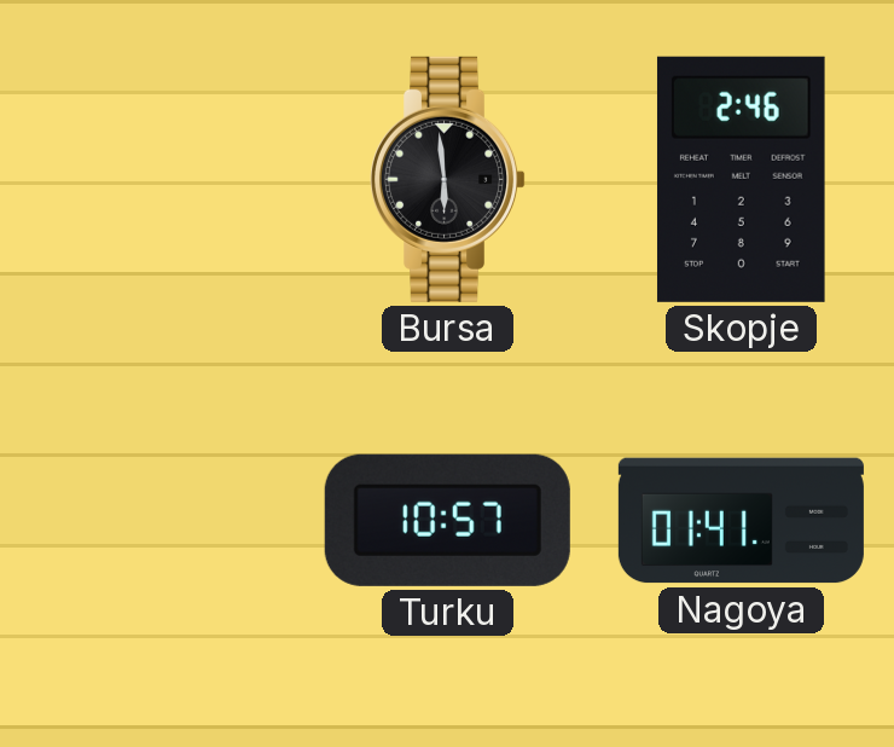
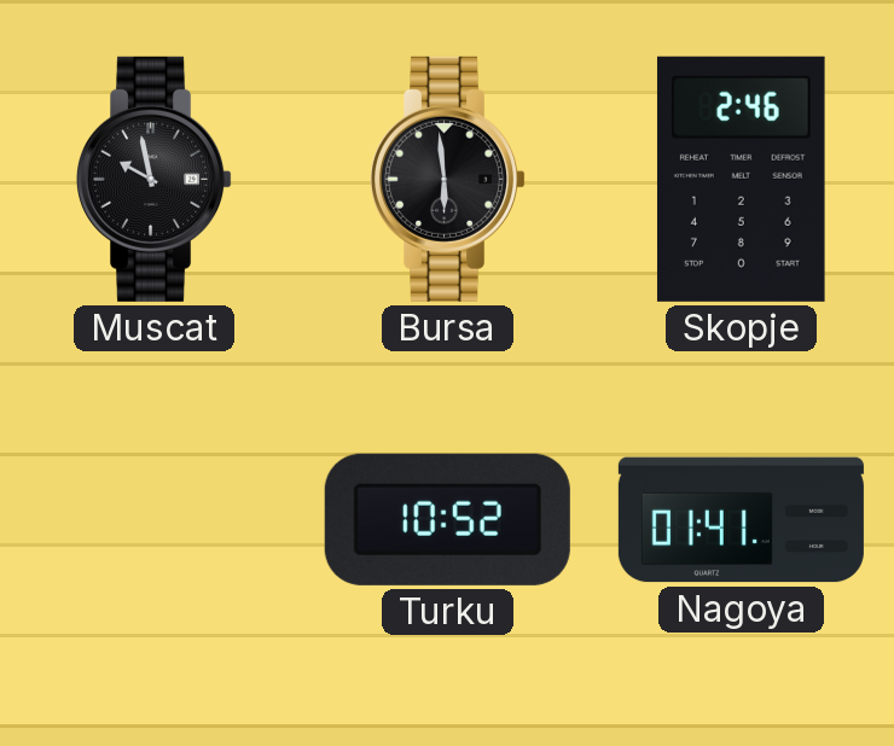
Muscat: none -> 9:58
Turku: 10:57 -> 10:52
